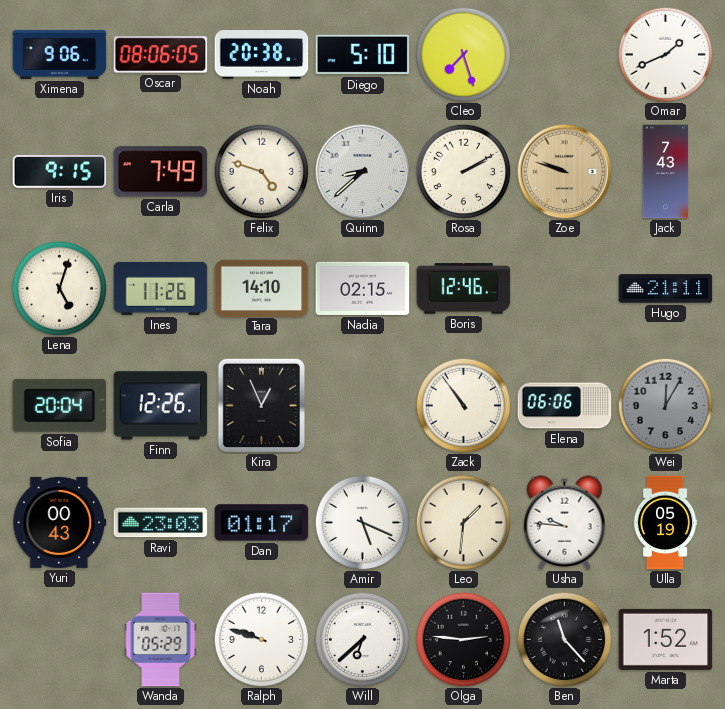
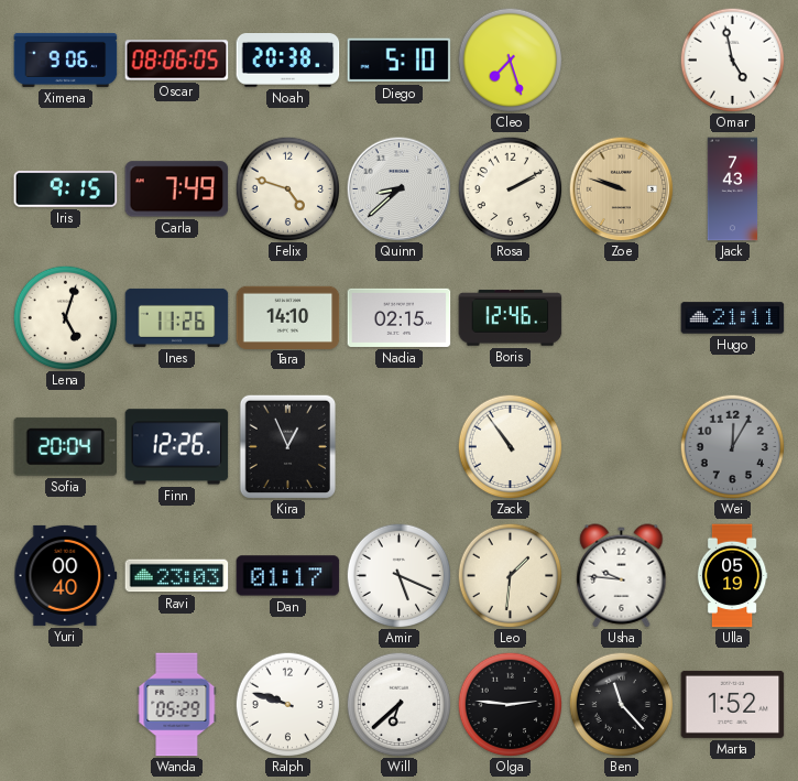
Omar: 1:41 -> 4:58
Elena: 06:06 -> none
Yuri: 00:43 -> 00:40
